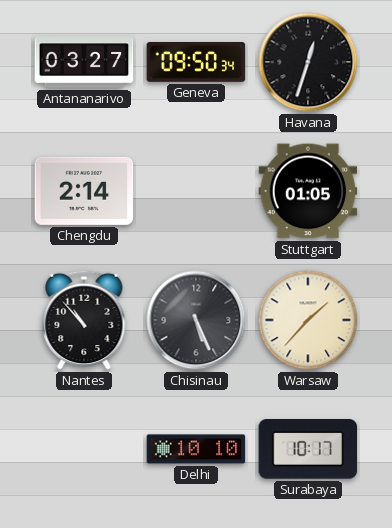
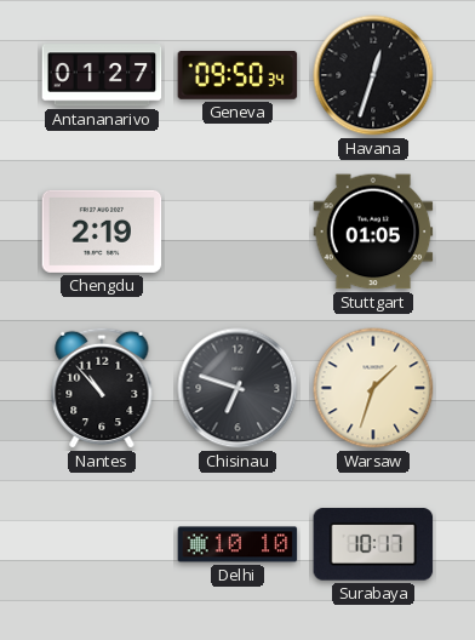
Antananarivo: 03:27 -> 01:27
Chengdu: 2:14 -> 2:19
Chisinau: 5:26 -> 6:48
Warsaw: 1:37 -> 1:33
